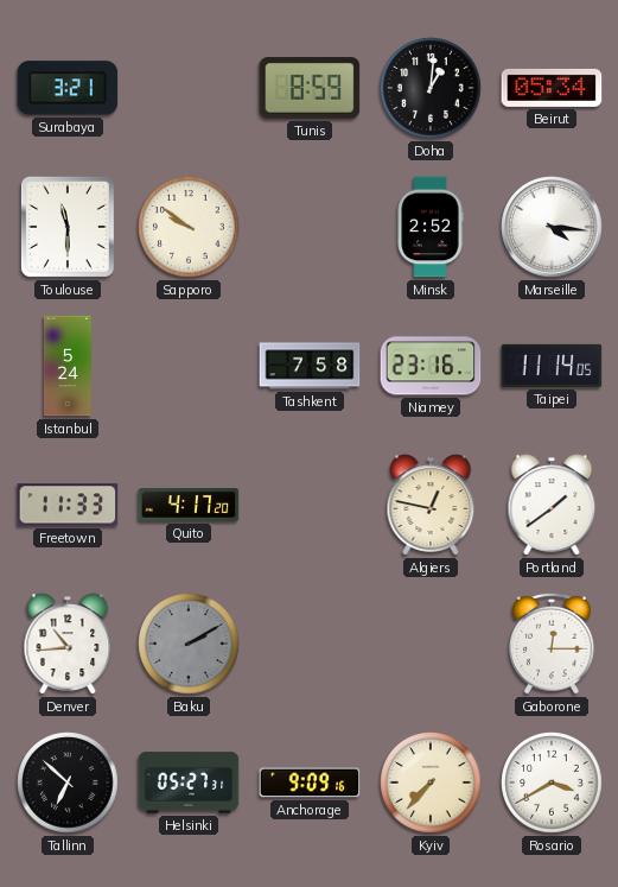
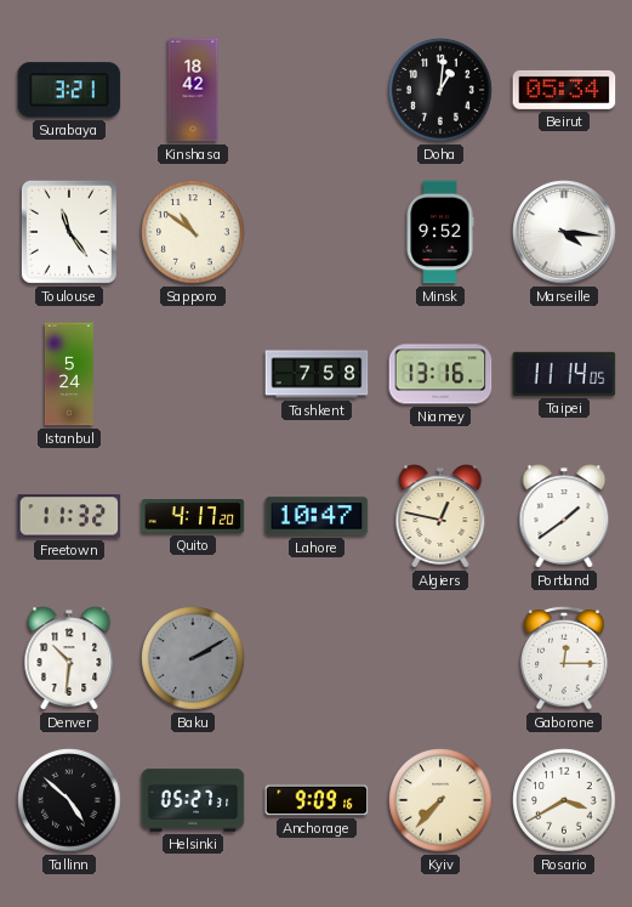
Kinshasa: none -> 18:42
Tunis: 8:59 -> none
Toulouse: 11:30 -> 11:24
Sapporo: 9:51 -> 10:51
Minsk: 2:52 -> 9:52
Niamey: 23:16 -> 13:16
Freetown: 11:33 -> 11:32
Lahore: none -> 10:47
Denver: 10:44 -> 10:31
Tallinn: 6:52 -> 4:52
